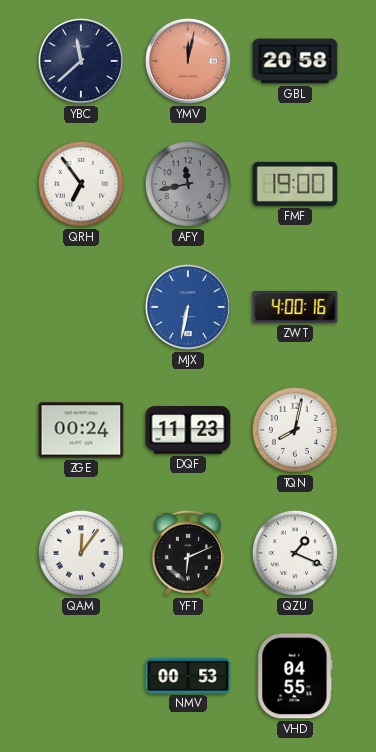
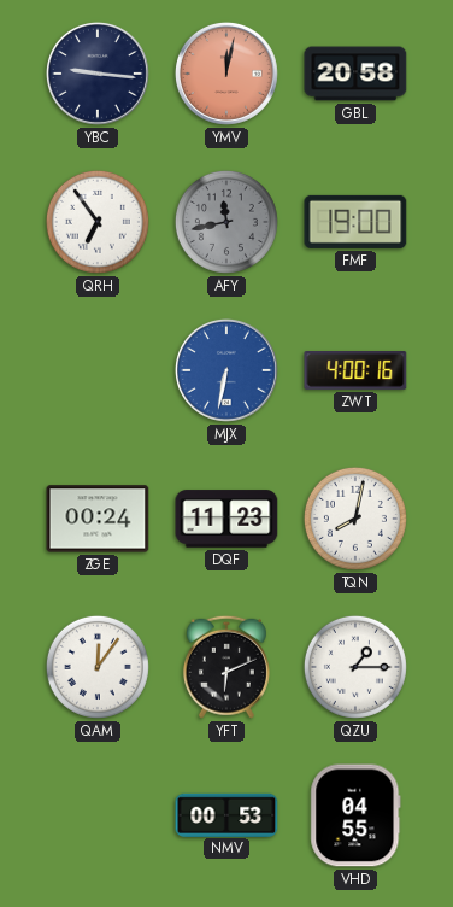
YBC: 11:38 -> 9:16
QZU: 1:19 -> 1:15
